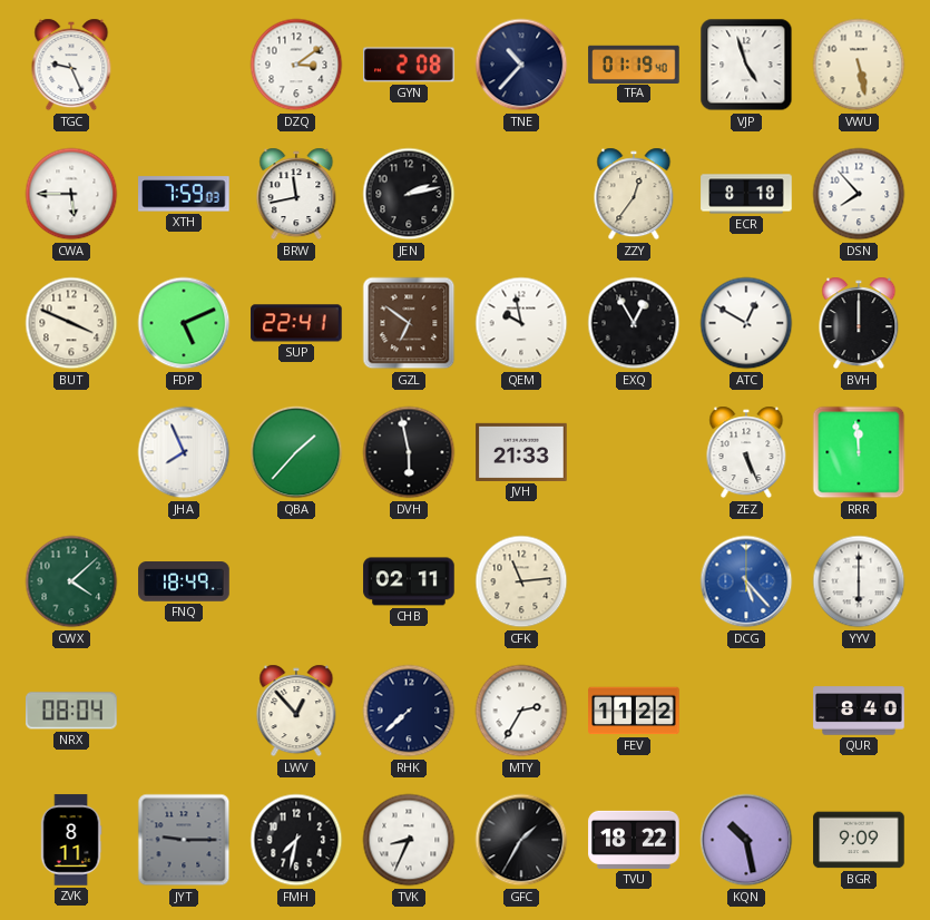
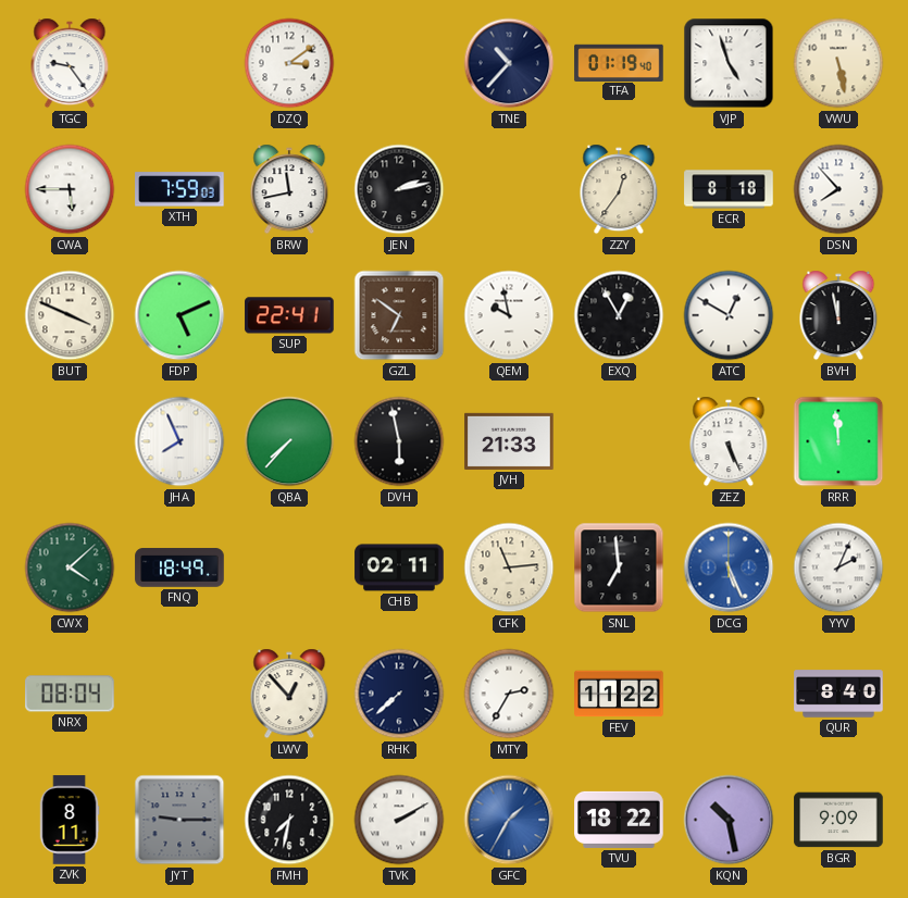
TGC: 9:26 -> 9:24
GYN: 2:08 -> none
BVH: 12:00 -> 11:58
QBA: 1:37 -> 7:37
SNL: none -> 6:59
DCG: 5:23 -> 5:26
YYV: 6:00 -> 2:04
TVK: 8:34 -> 2:10
GFC dial: black -> blue
